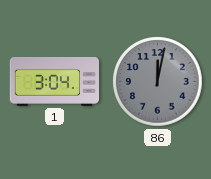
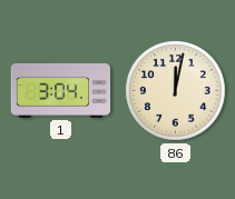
86 dial: grey -> cream
